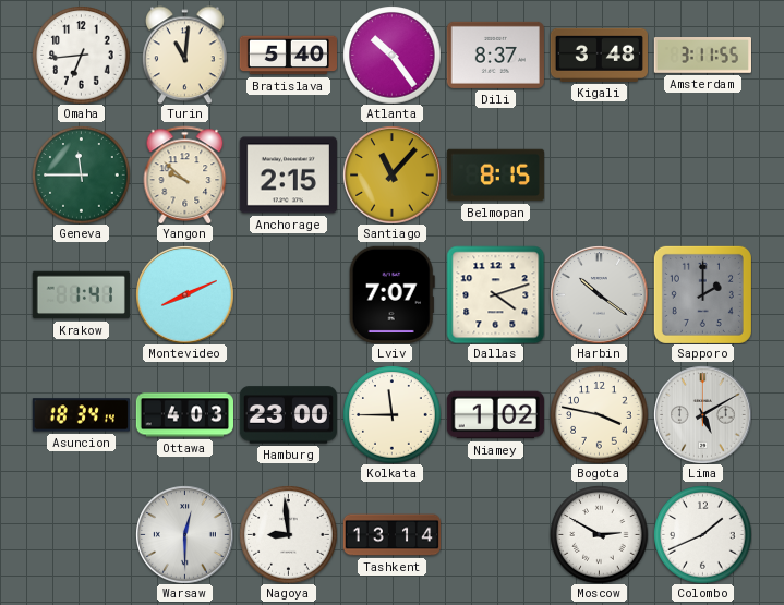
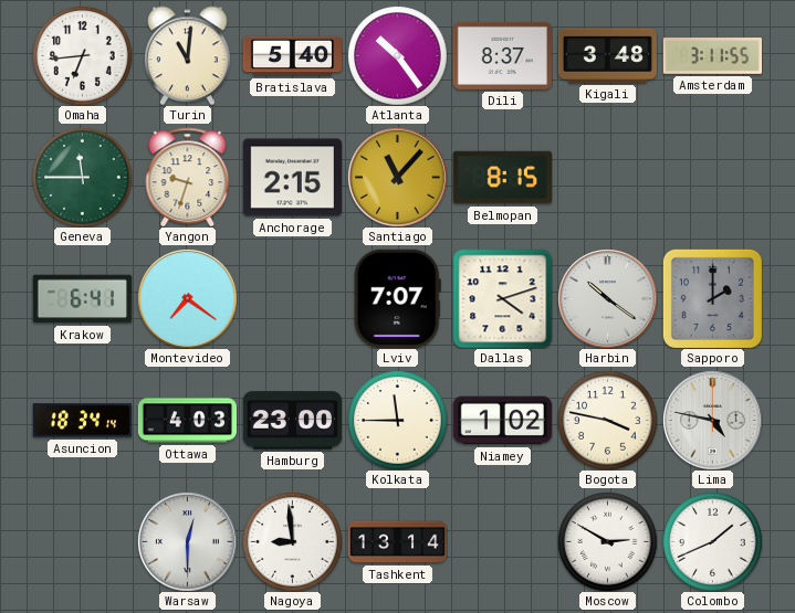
Yangon: 9:52 -> 9:33
Krakow: 1:41 -> 6:41
Montevideo: 8:11 -> 7:21
Lima: 5:10 -> 4:47
